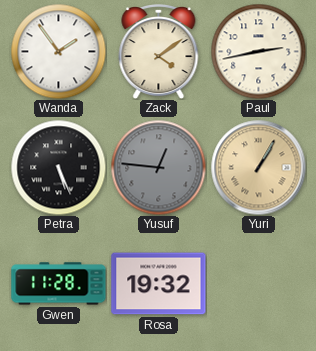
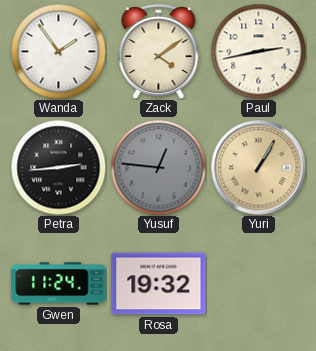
Petra: 5:26 -> 2:44
Gwen: 11:28 -> 11:24
